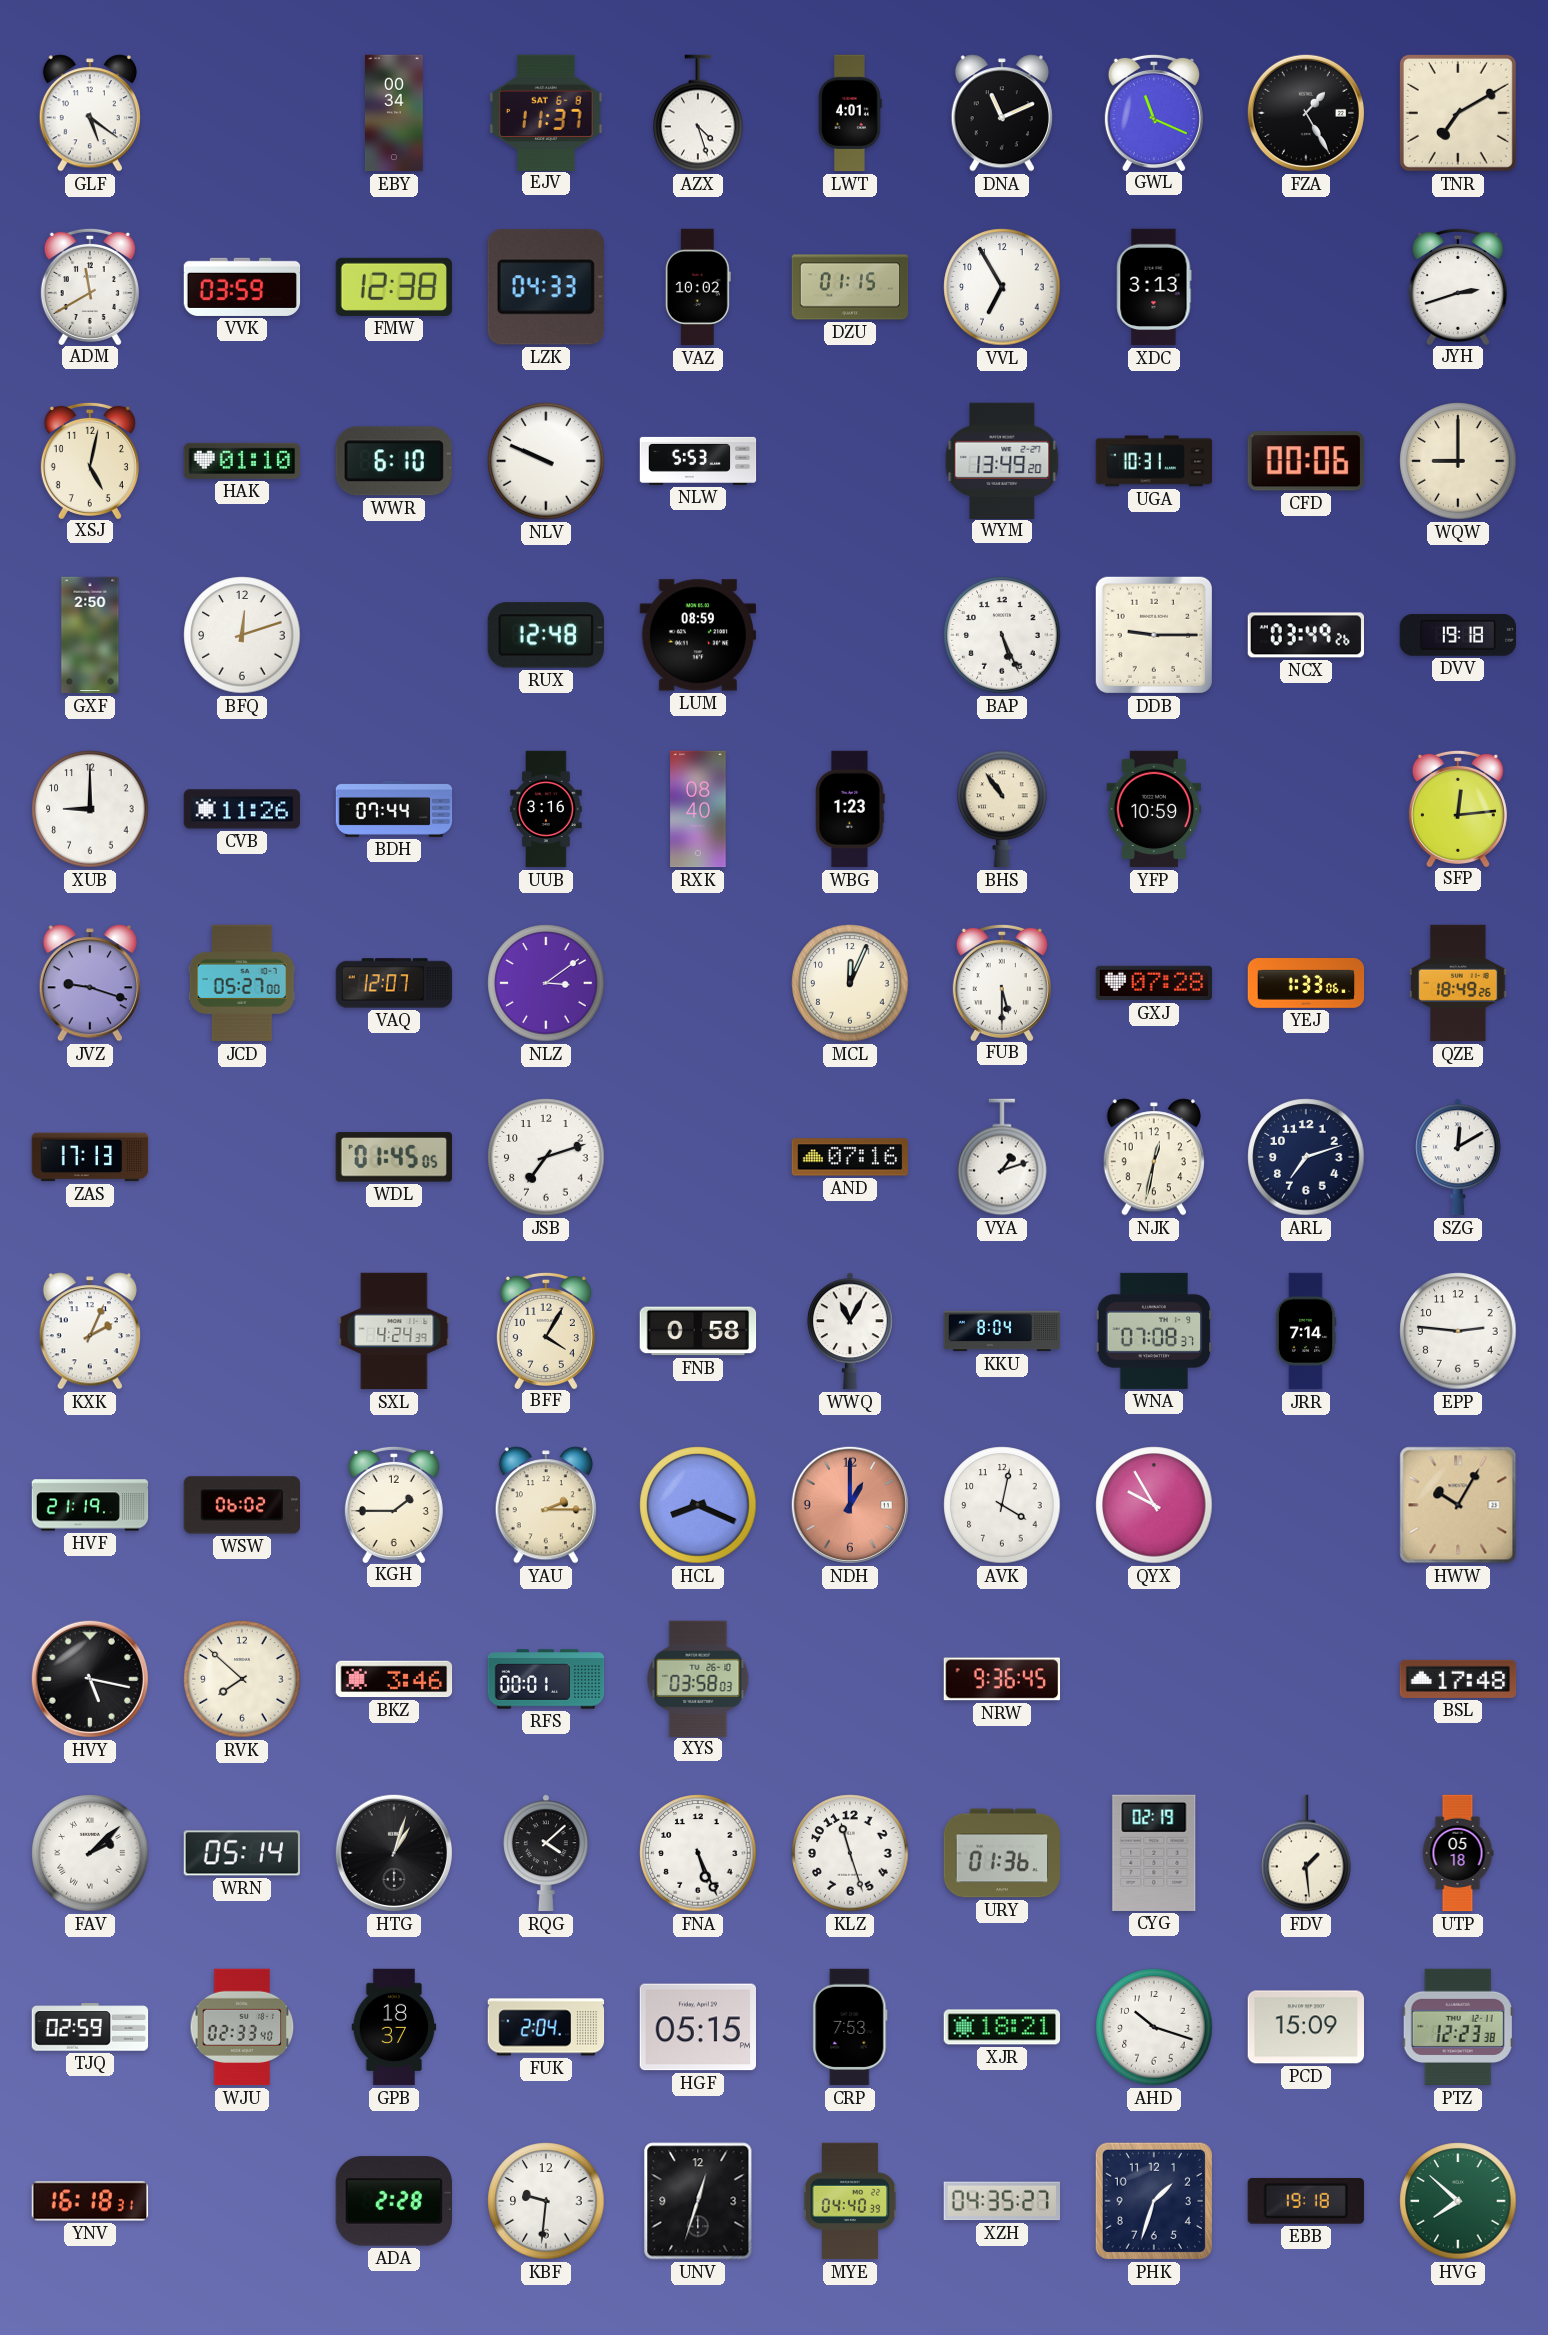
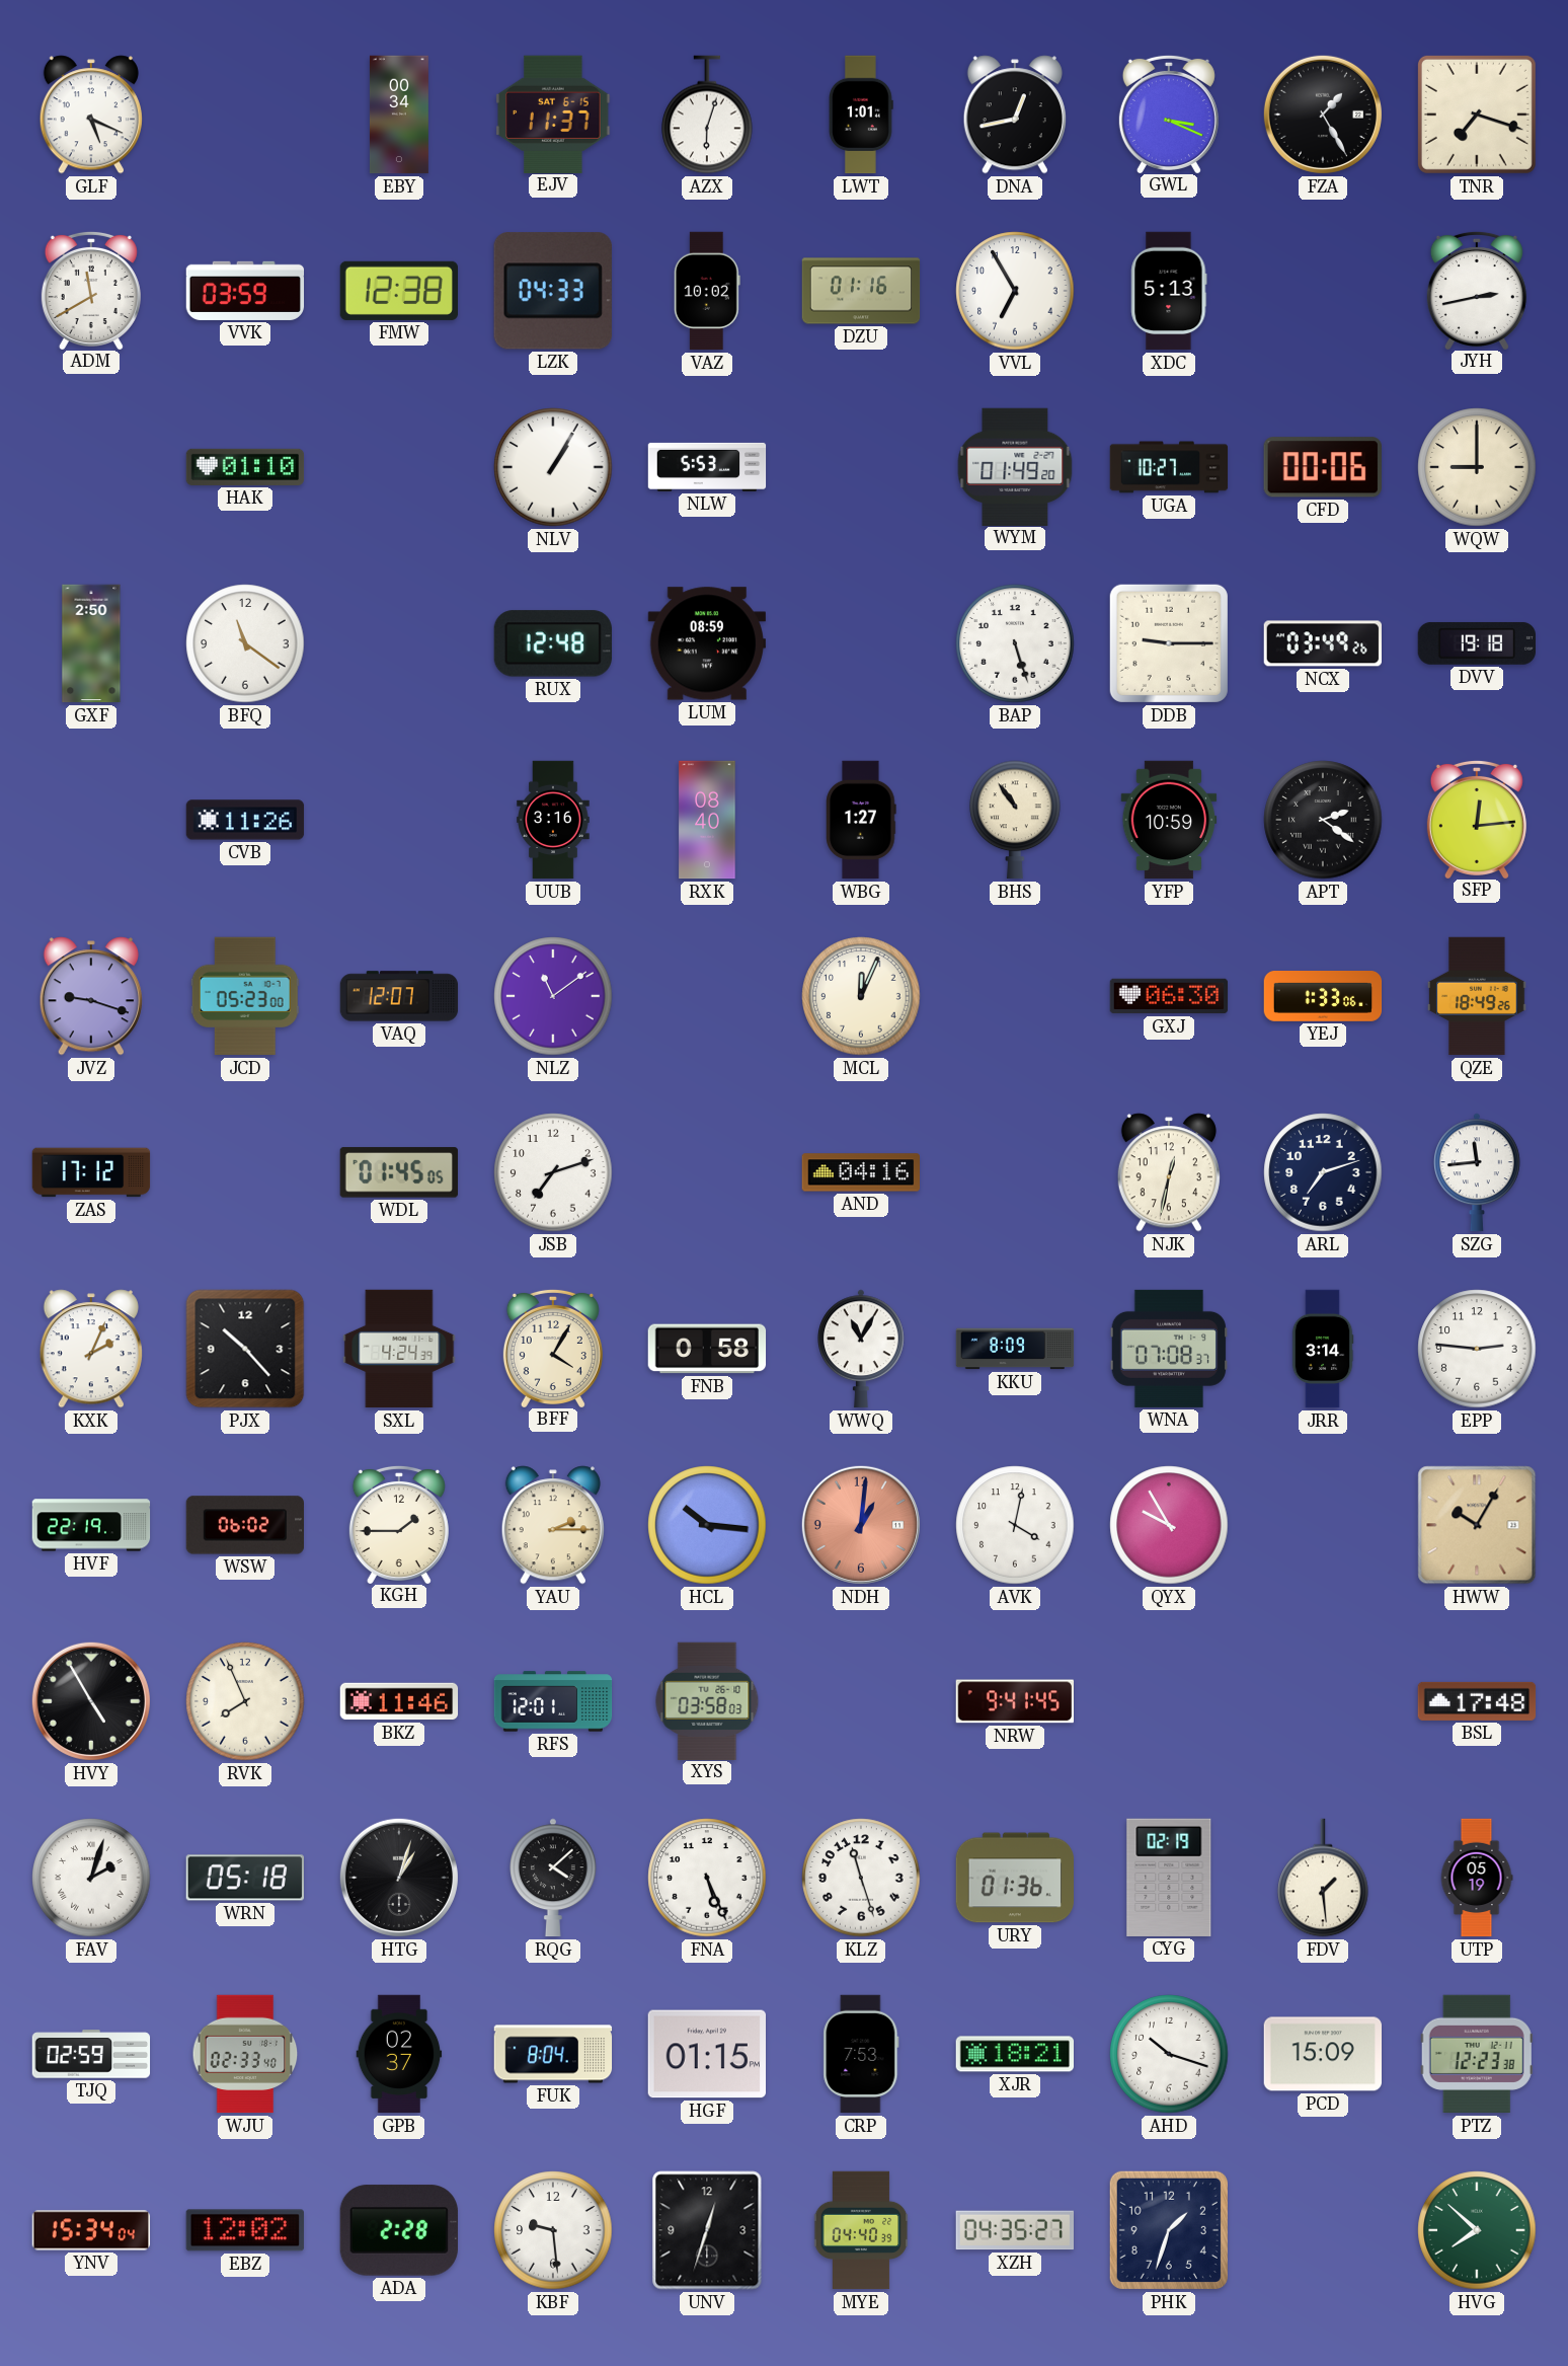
GLF: 5:21 -> 5:19
EJV date: SAT 6-8 -> SAT 6-15
AZX: 4:27 -> 6:03
LWT: 4:01 -> 1:01
DNA: 11:11 -> 12:43
GWL: 11:19 -> 3:19
TNR: 7:10 -> 7:18
DZU: 01:15 -> 01:16
XDC: 3:13 -> 5:13
JYH: 2:42 -> 2:43
XSJ: 5:02 -> none
WWR: 6:10 -> none
NLV: 9:49 -> 1:05
WYM: 13:49 -> 01:49
UGA: 10:31 -> 10:27
BFQ: 12:12 -> 11:21
BAP: 5:26 -> 5:27
XUB: 9:00 -> none
BDH: 07:44 -> none
WBG: 1:23 -> 1:27
APT: none -> 2:21
JCD: 05:27 -> 05:23
NLZ: 3:09 -> 11:09
FUB: 5:30 -> none
GXJ: 07:28 -> 06:30
ZAS: 17:13 -> 17:12
AND: 07:16 -> 04:16
VYA: 1:12 -> none
SZG: 12:10 -> 11:44
PJX: none -> 10:23
KKU: 8:04 -> 8:09
JRR: 7:14 -> 3:14
HVF: 21:19 -> 22:19
HCL: 8:19 -> 10:16
NDH: 1:00 -> 1:01
HVY: 5:17 -> 4:55
RVK: 7:52 -> 7:56
BKZ: 3:46 -> 11:46
RFS: 00:01 -> 12:01
NRW: 9:36 -> 9:41
FAV: 2:08 -> 2:03
WRN: 05:14 -> 05:18
UTP: 05:18 -> 05:19
GPB: 18:37 -> 02:37
FUK: 2:04 -> 8:04
HGF: 05:15 -> 01:15
YNV: 16:18 -> 15:34
EBZ: none -> 12:02
KBF: 9:31 -> 9:29
EBB: 19:18 -> none
